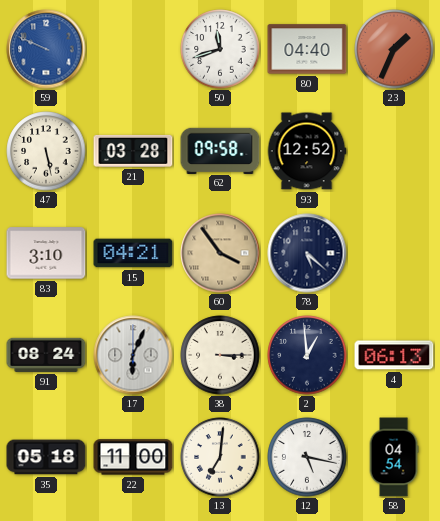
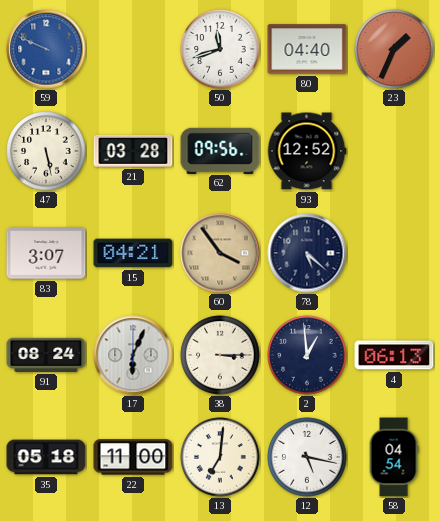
62: 09:58 -> 09:56
83: 3:10 -> 3:07
